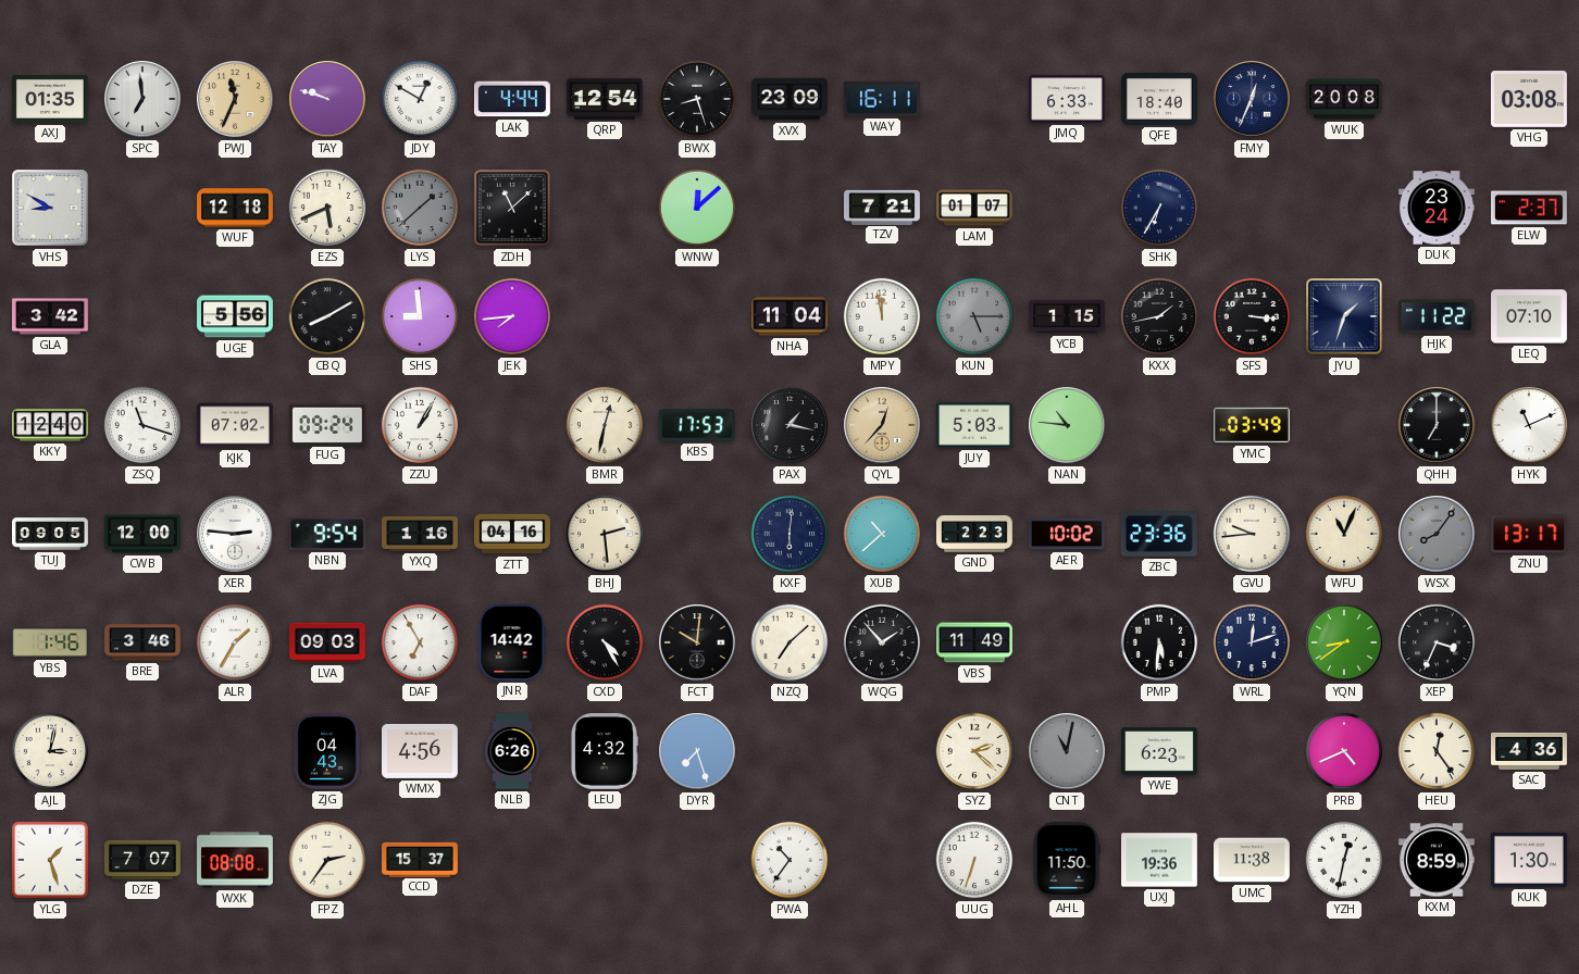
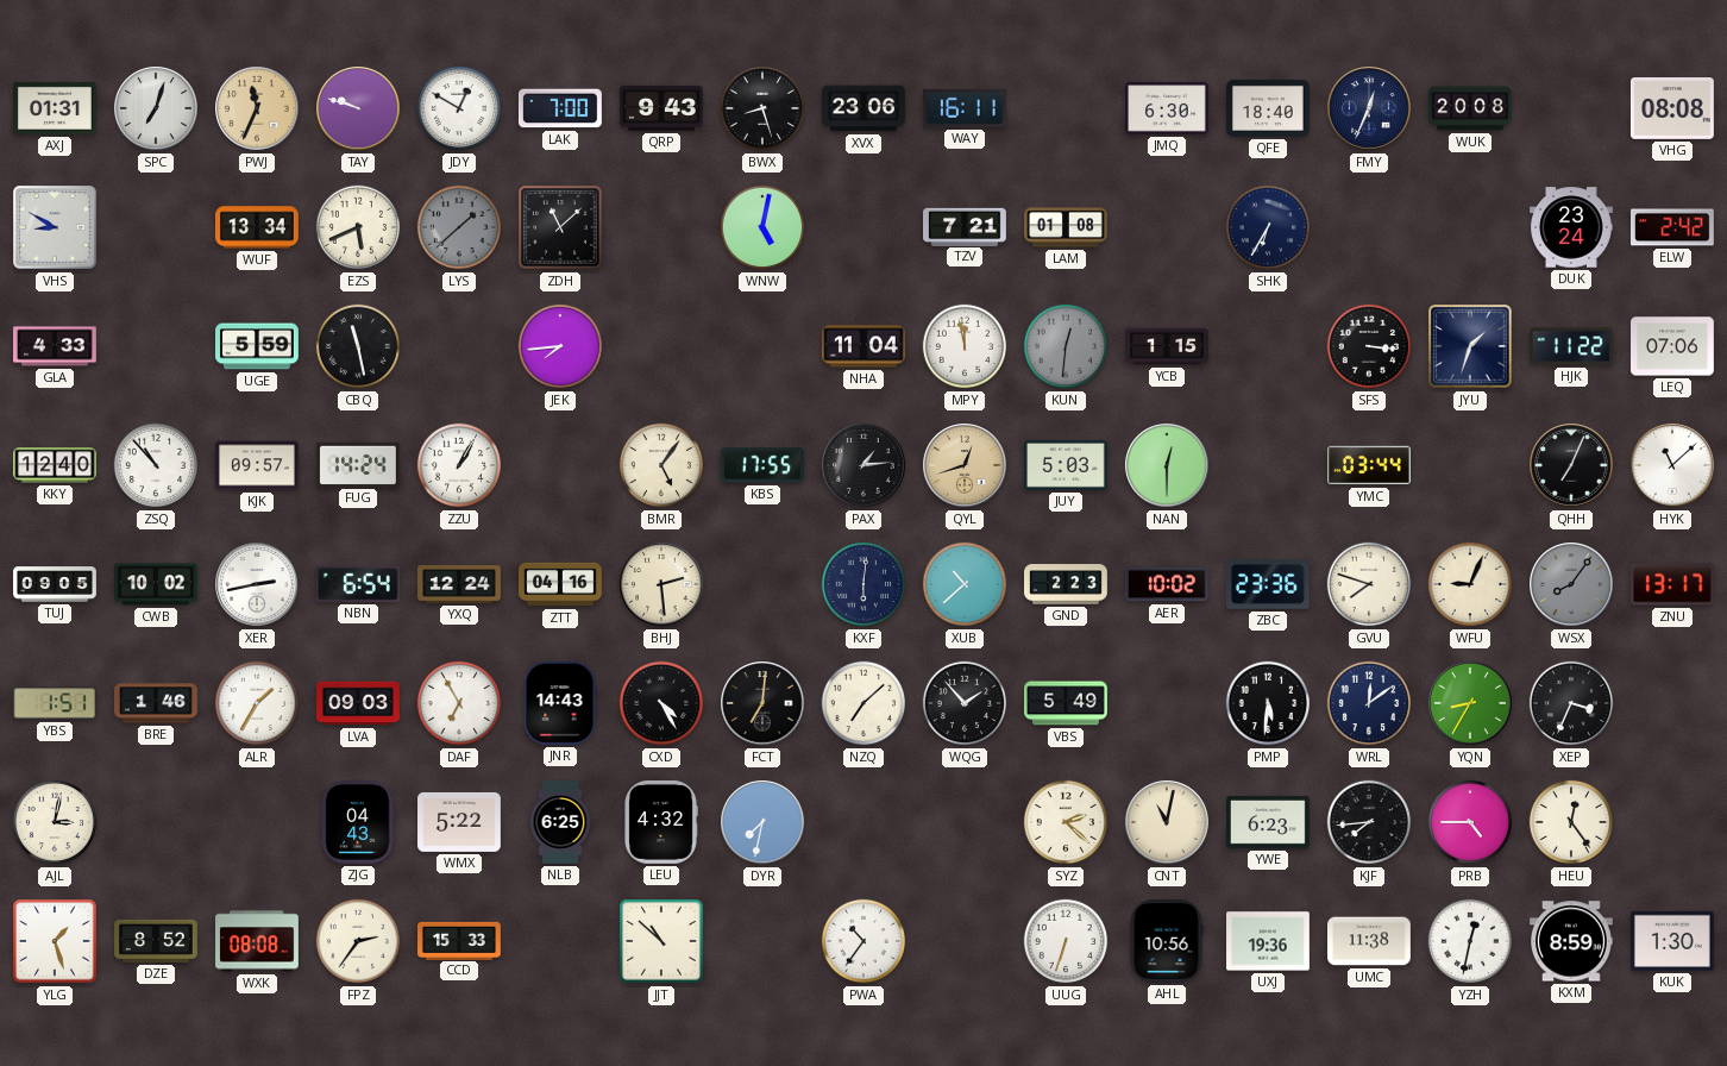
AXJ: 01:35 -> 01:31
SPC: 6:59 -> 7:03
LAK: 4:44 -> 7:00
QRP: 12:54 -> 9:43
XVX: 23:09 -> 23:06
JMQ: 6:33 -> 6:30
VHG: 03:08 -> 08:08
WUF: 12:18 -> 13:34
WNW: 12:08 -> 5:02
LAM: 01:07 -> 01:08
ELW: 2:37 -> 2:42
GLA: 3:42 -> 4:33
UGE: 5:56 -> 5:59
CBQ: 8:10 -> 11:28
SHS: 8:59 -> none
KUN: 5:15 -> 12:31
KXX: 1:43 -> none
LEQ: 07:10 -> 07:06
ZSQ: 11:18 -> 10:53
KJK: 07:02 -> 09:57
FUG: 09:24 -> 14:24
BMR: 12:32 -> 5:06
KBS: 17:53 -> 17:55
PAX: 1:17 -> 1:14
QYL: 12:37 -> 12:42
NAN: 10:46 -> 12:30
YMC: 03:49 -> 03:44
QHH: 7:00 -> 7:04
HYK: 11:11 -> 11:08
CWB: 12:00 -> 10:02
XER: 2:46 -> 2:43
NBN: 9:54 -> 6:54
YXQ: 1:16 -> 12:24
GVU: 9:44 -> 7:48
WFU: 11:04 -> 9:04
YBS: 1:46 -> 1:51
BRE: 3:46 -> 1:46
JNR: 14:42 -> 14:43
FCT: 10:01 -> 7:01
VBS: 11:49 -> 5:49
WRL: 12:12 -> 12:09
YQN: 8:39 -> 8:35
WMX: 4:56 -> 5:22
NLB: 6:26 -> 6:25
DYR: 7:27 -> 7:32
CNT dial: grey -> cream
KJF: none -> 7:44
PRB: 4:41 -> 4:45
SAC: 4:36 -> none
DZE: 7:07 -> 8:52
CCD: 15:37 -> 15:33
JJT: none -> 10:52
AHL: 11:50 -> 10:56
